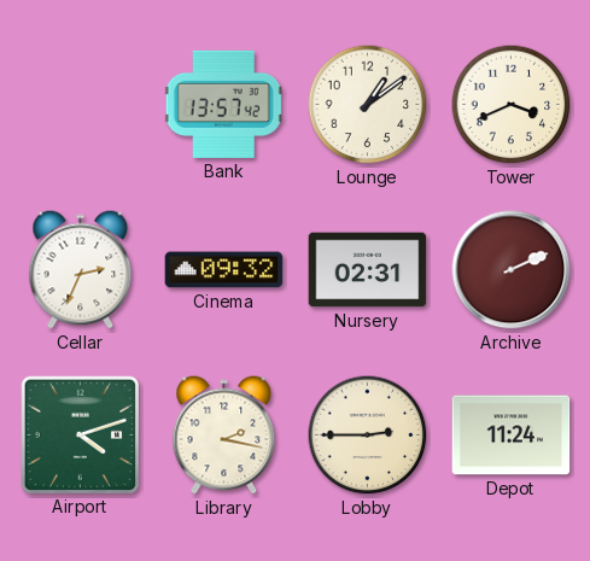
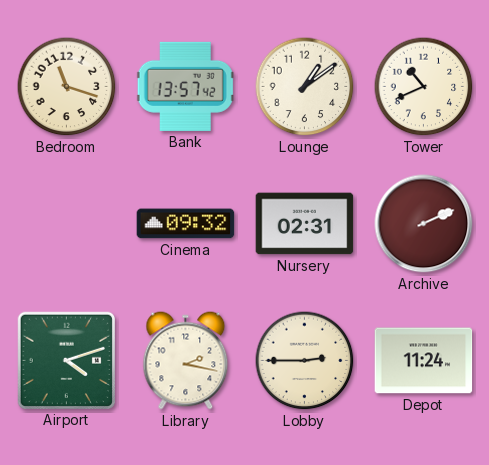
Bedroom: none -> 11:18
Tower: 3:41 -> 10:41
Cellar: 2:34 -> none
